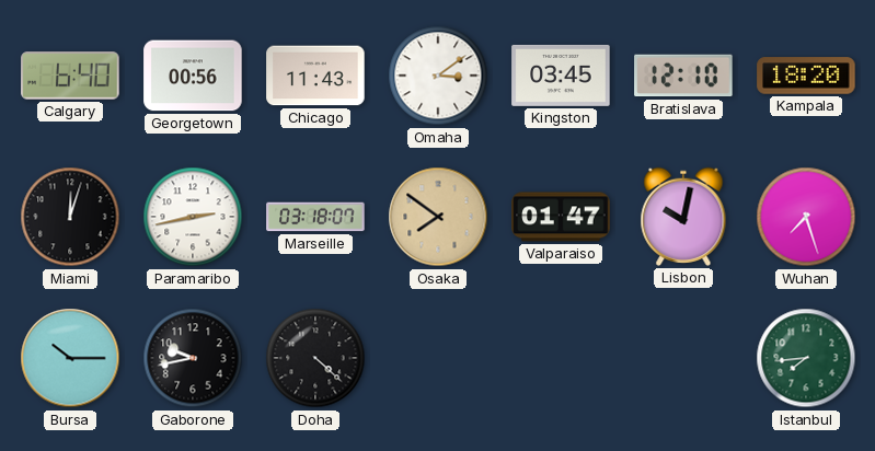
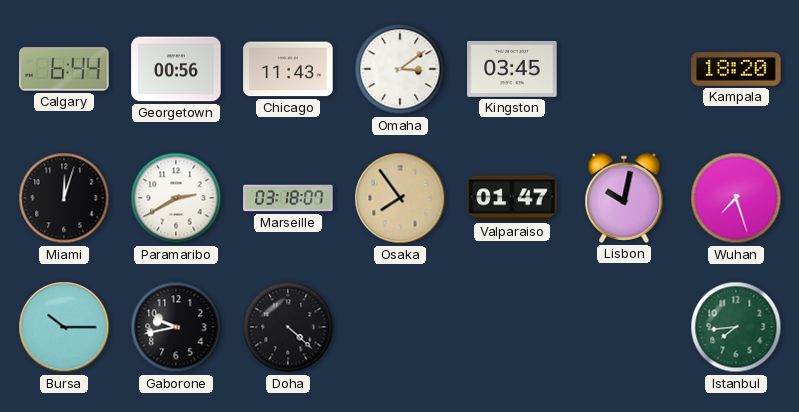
Calgary: 6:40 -> 6:44
Bratislava: 12:10 -> none
Paramaribo: 2:43 -> 2:40
Osaka: 7:51 -> 7:54
